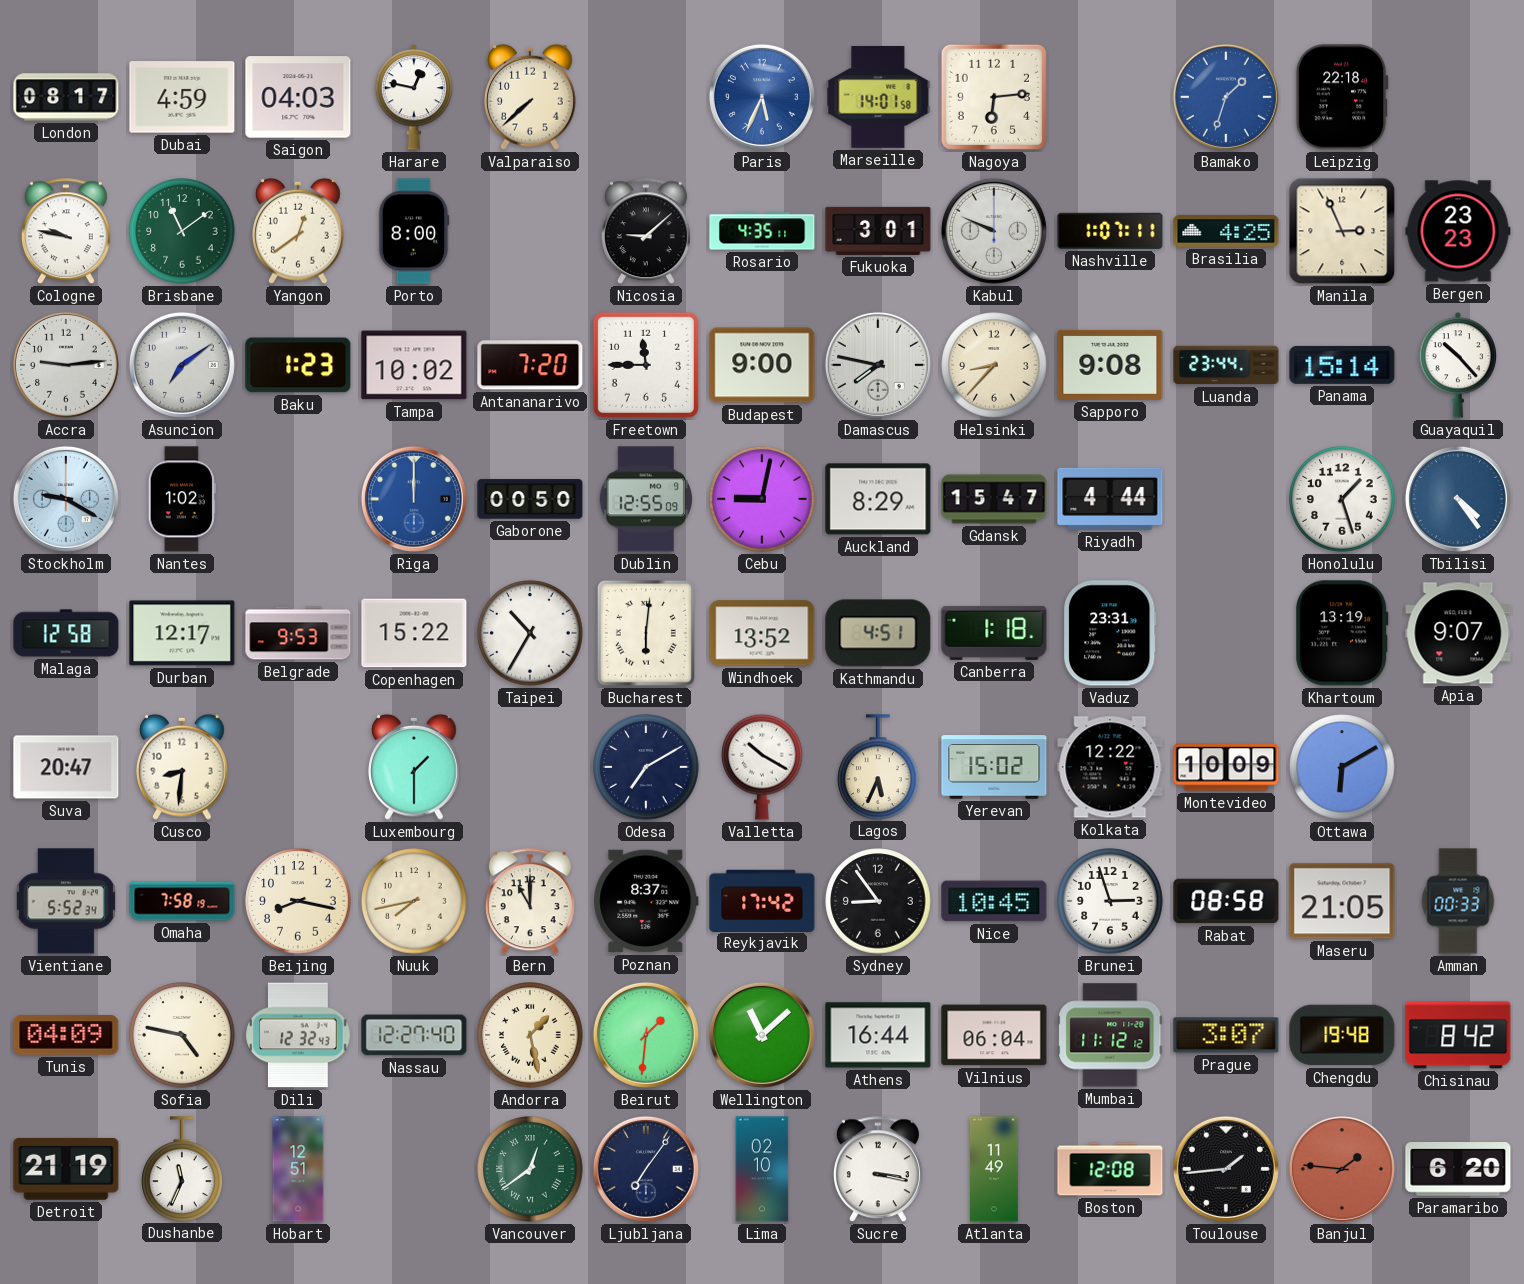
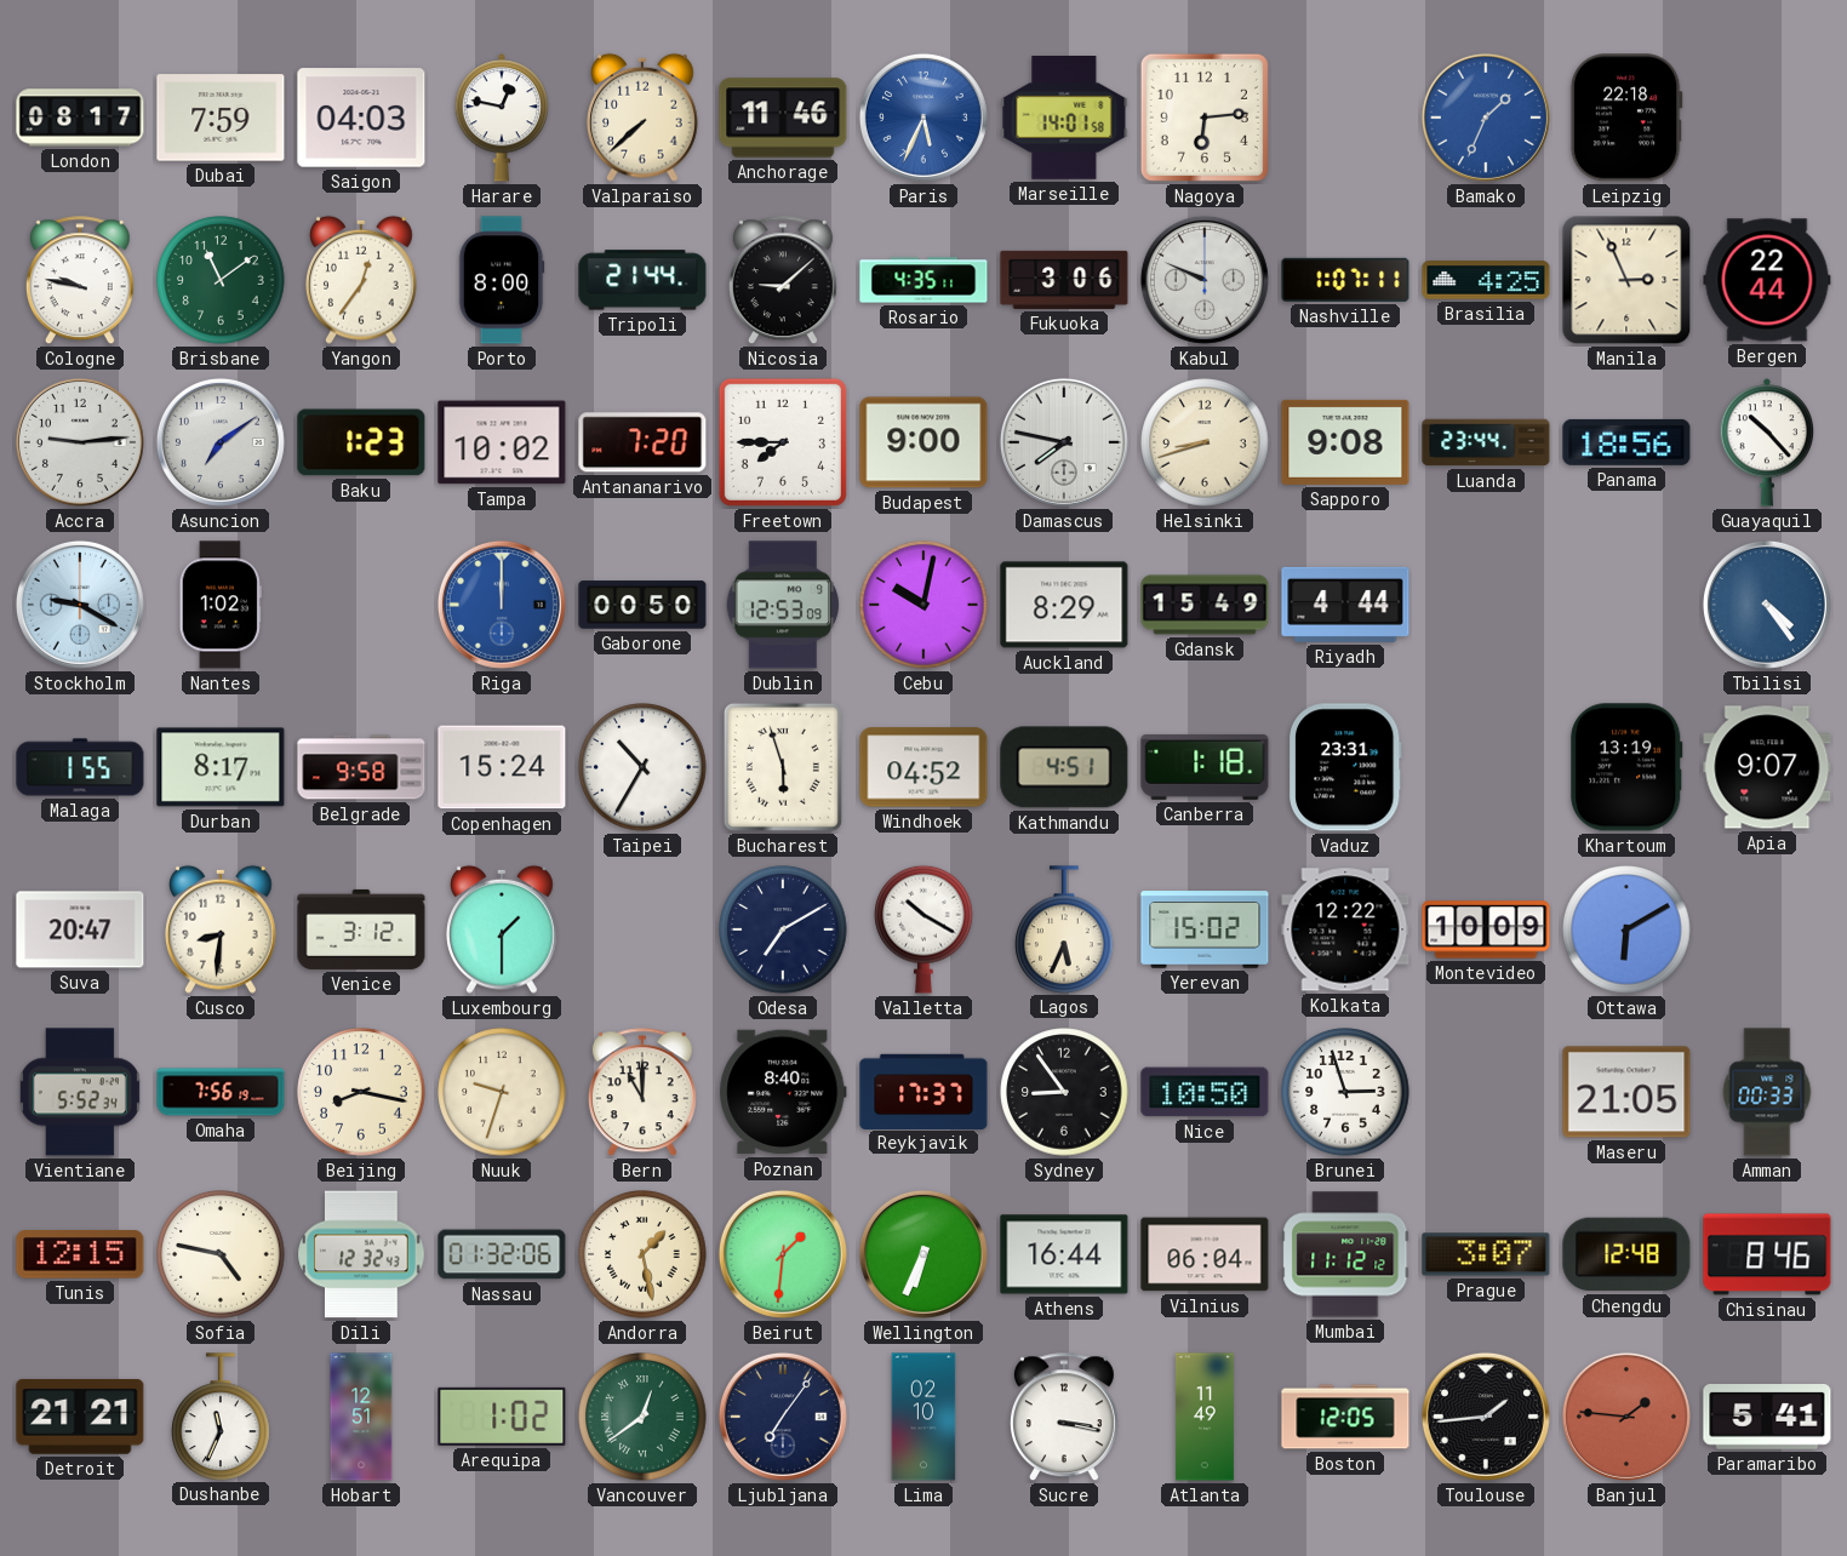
Dubai: 4:59 -> 7:59
Anchorage: none -> 11:46
Bamako: 1:33 -> 1:34
Yangon: 12:39 -> 12:36
Tripoli: none -> 21:44
Fukuoka: 3:01 -> 3:06
Bergen: 23:23 -> 22:44
Freetown: 11:45 -> 7:45
Helsinki: 8:37 -> 8:42
Panama: 15:14 -> 18:56
Dublin: 12:55 -> 12:53
Cebu: 9:02 -> 10:02
Gdansk: 15:47 -> 15:49
Honolulu: 1:27 -> none
Malaga: 12:58 -> 1:55
Durban: 12:17 -> 8:17
Belgrade: 9:53 -> 9:58
Copenhagen: 15:22 -> 15:24
Bucharest: 6:01 -> 5:57
Windhoek: 13:52 -> 04:52
Venice: none -> 3:12
Omaha: 7:58 -> 7:56
Nuuk: 7:43 -> 9:33
Poznan: 8:37 -> 8:40
Reykjavik: 17:42 -> 17:37
Nice: 10:45 -> 10:50
Rabat: 08:58 -> none
Tunis: 04:09 -> 12:15
Nassau: 12:27 -> 01:32
Wellington: 11:08 -> 6:34
Chengdu: 19:48 -> 12:48
Chisinau: 8:42 -> 8:46
Detroit: 21:19 -> 21:21
Arequipa: none -> 1:02
Boston: 12:08 -> 12:05
Paramaribo: 6:20 -> 5:41
